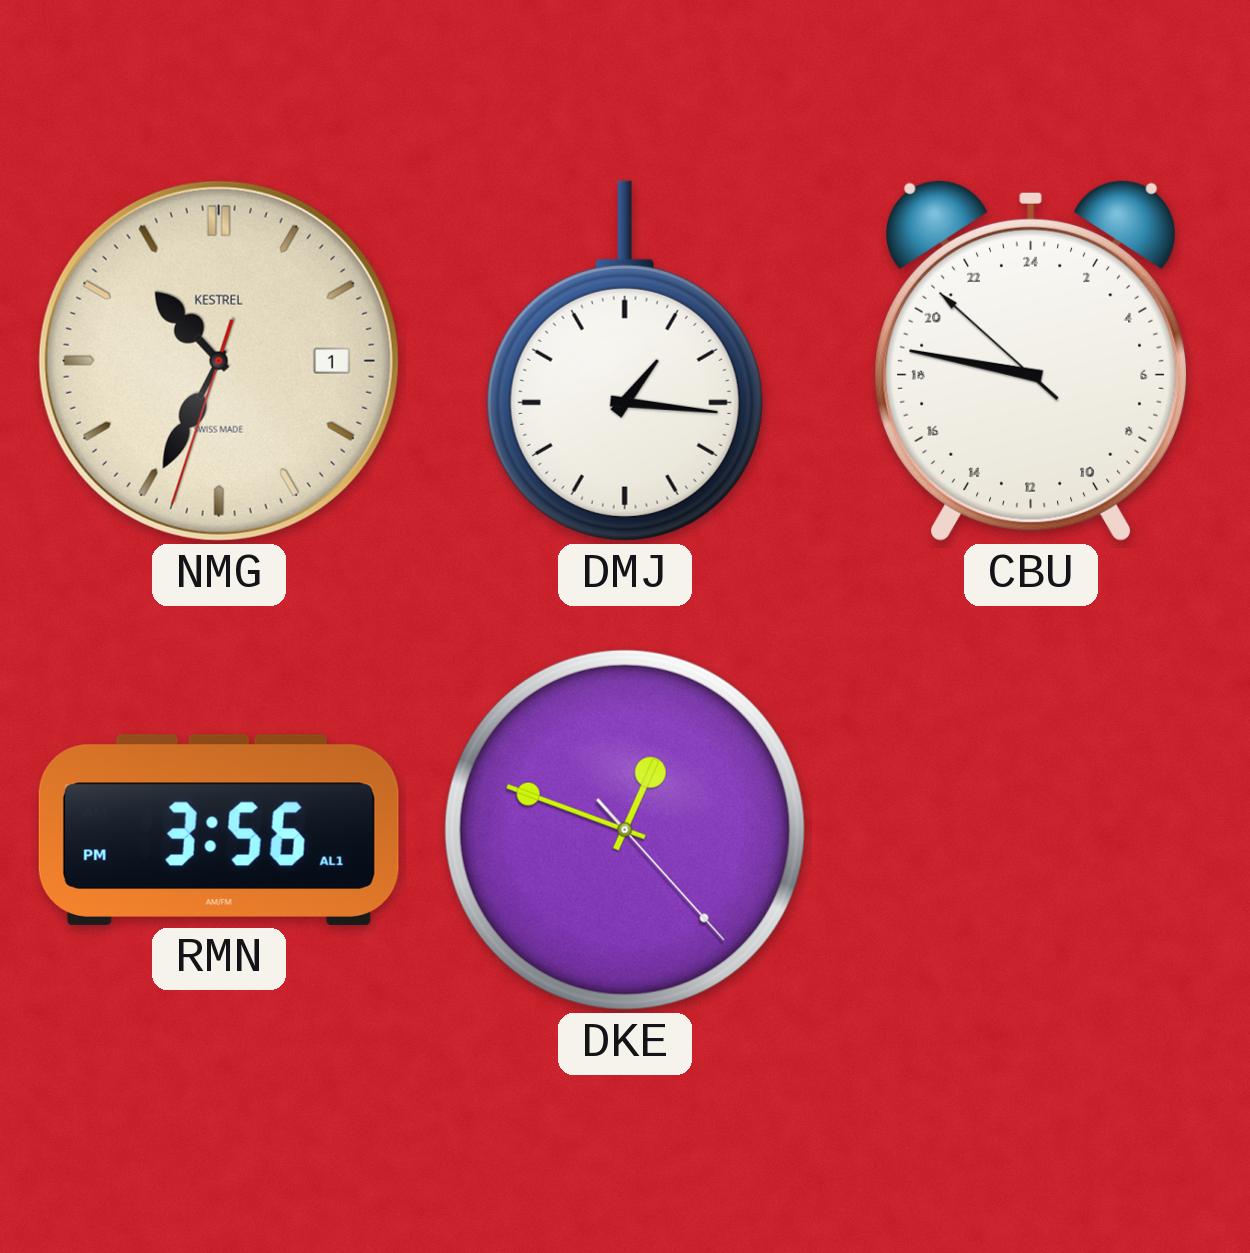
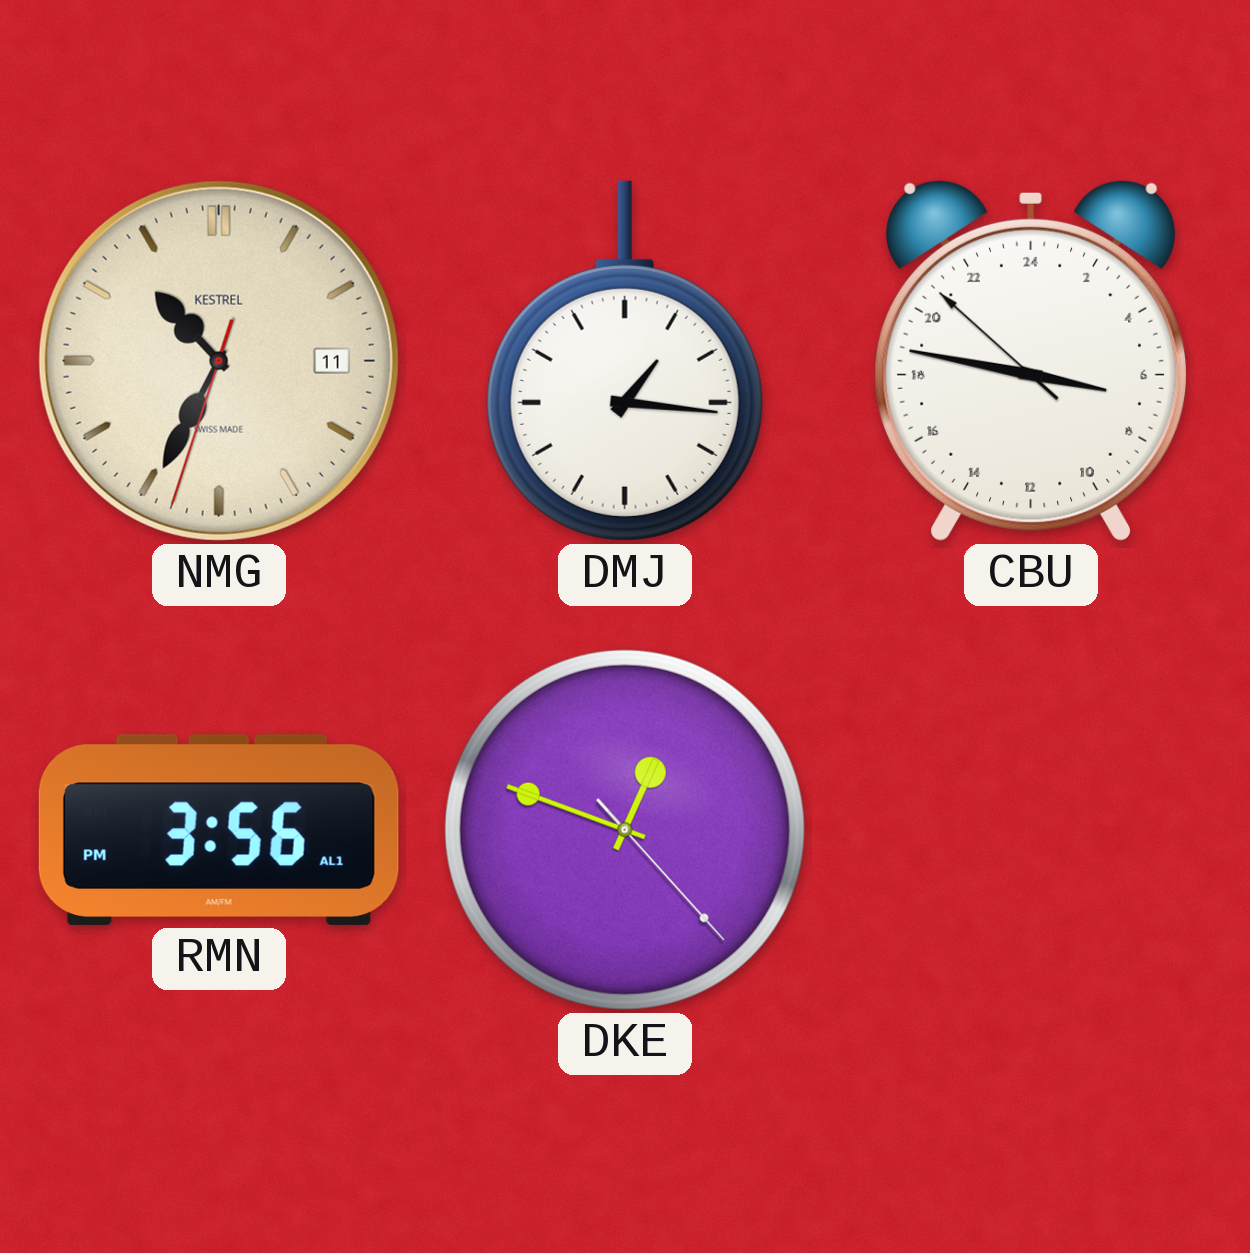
NMG date: 1 -> 11
CBU: 18:46 -> 6:46
